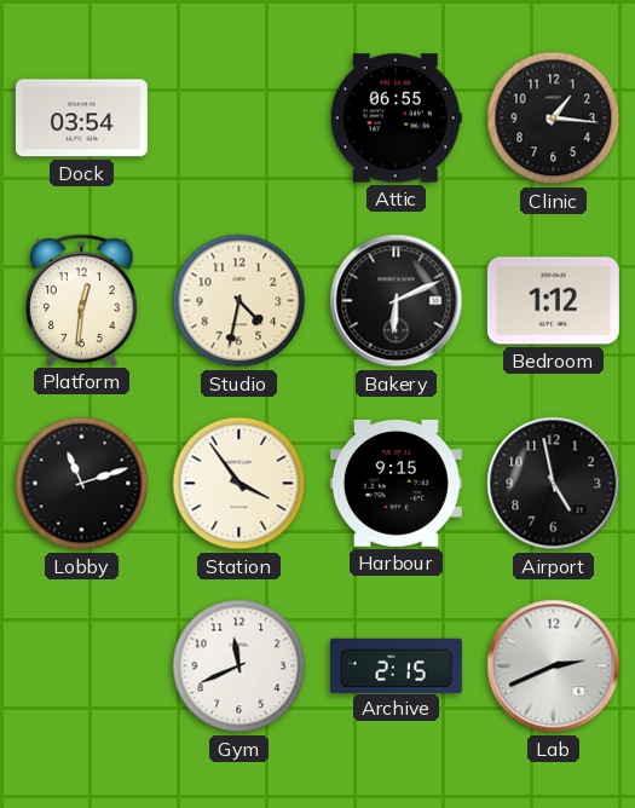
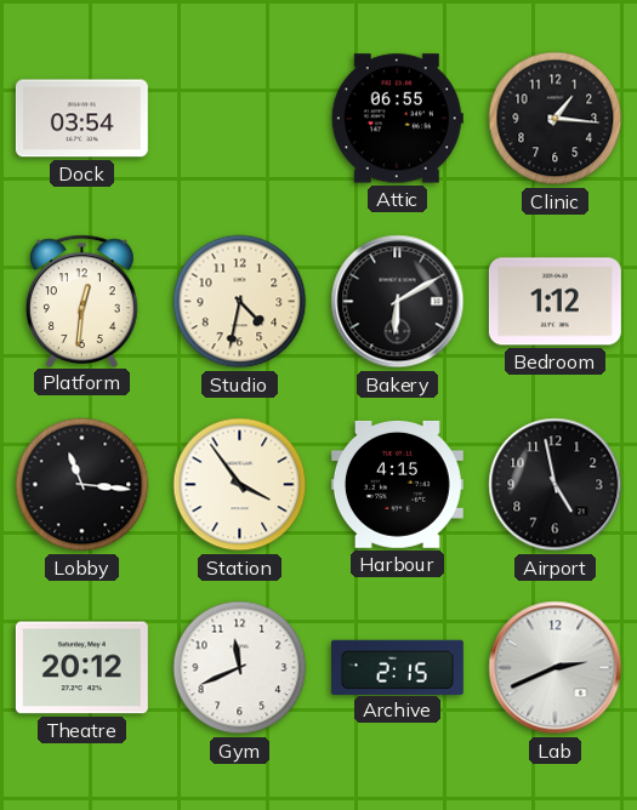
Bakery: 6:11 -> 6:10
Lobby: 11:12 -> 11:16
Harbour: 9:15 -> 4:15
Theatre: none -> 20:12
